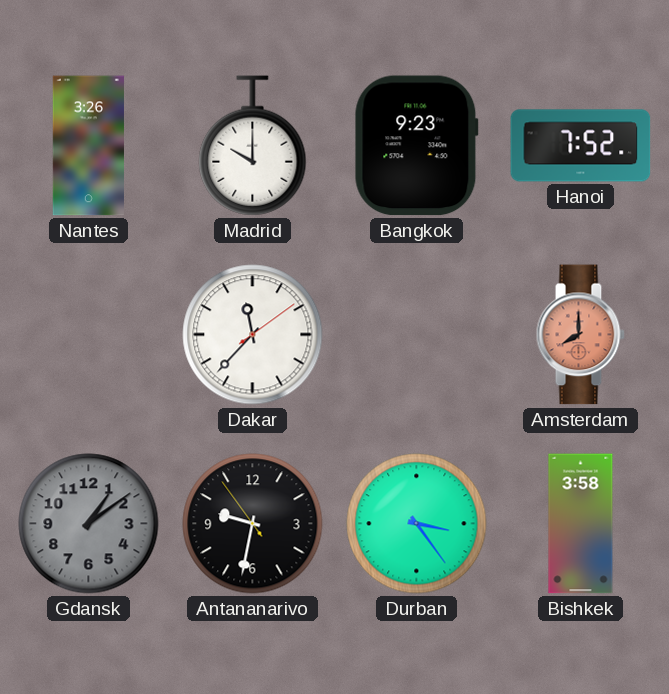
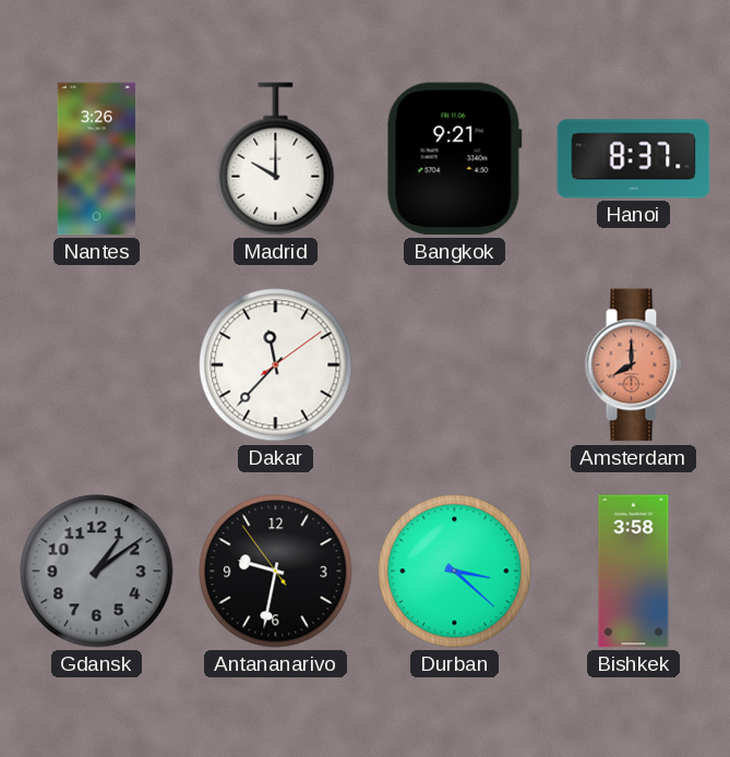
Bangkok: 9:23 -> 9:21
Hanoi: 7:52 -> 8:37
Durban: 3:24 -> 3:22
